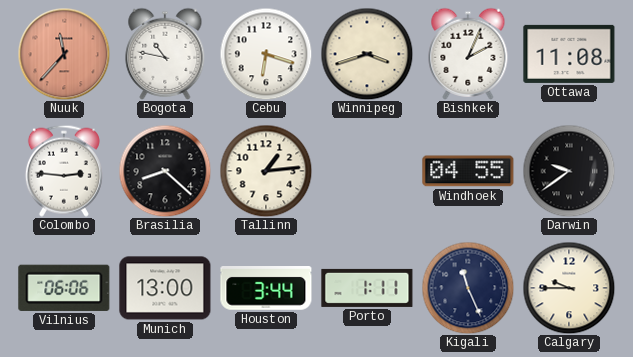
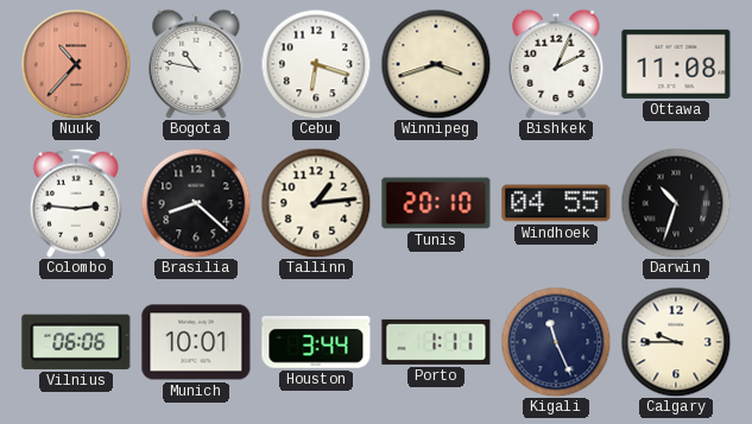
Nuuk: 11:37 -> 10:37
Tunis: none -> 20:10
Darwin: 9:39 -> 10:33
Munich: 13:00 -> 10:01
